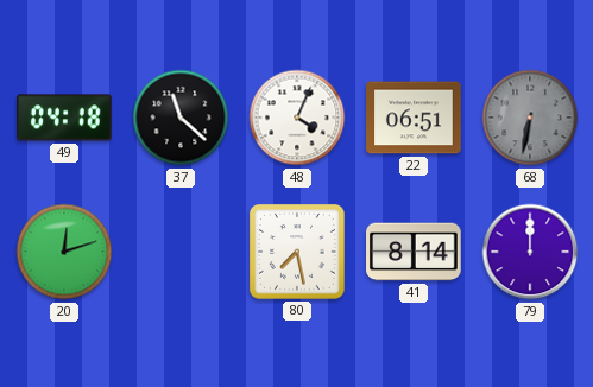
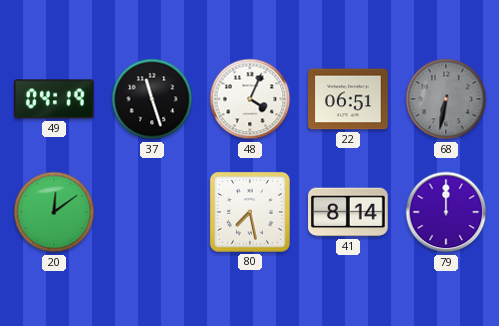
49: 04:18 -> 04:19
37: 11:22 -> 11:27
20: 12:12 -> 12:09
